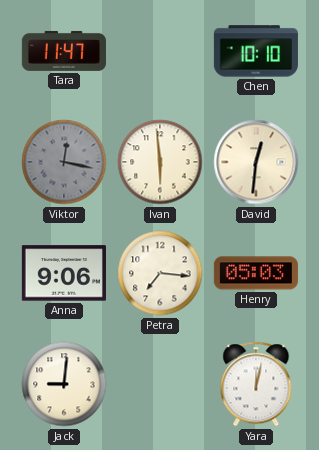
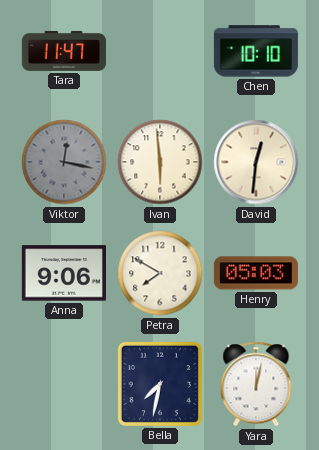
Petra: 7:16 -> 7:50
Jack: 9:01 -> none
Bella: none -> 7:32
